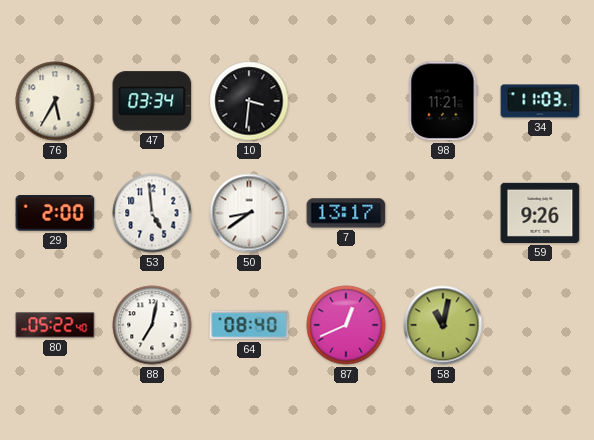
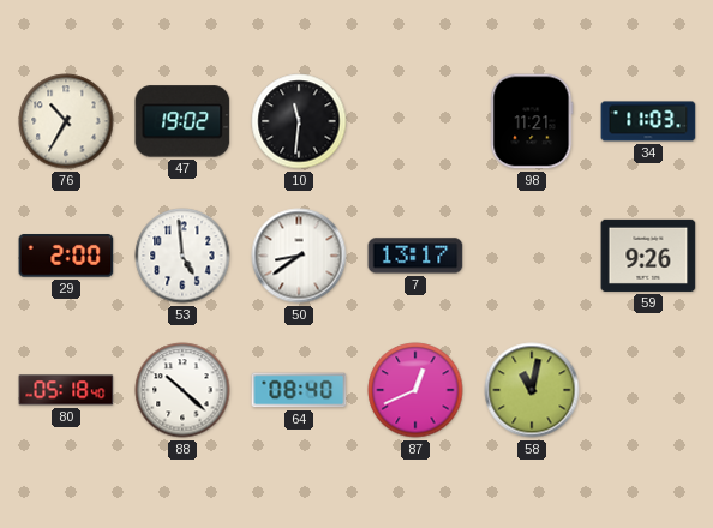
76: 5:35 -> 10:35
47: 03:34 -> 19:02
10: 3:31 -> 11:31
80: 05:22 -> 05:18
88: 7:02 -> 10:22
